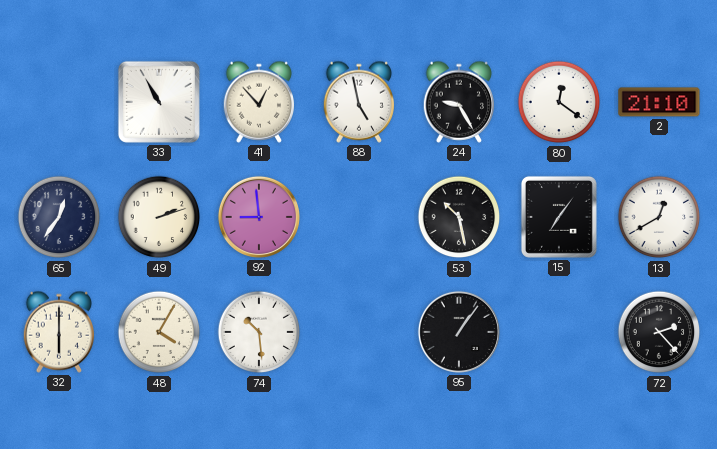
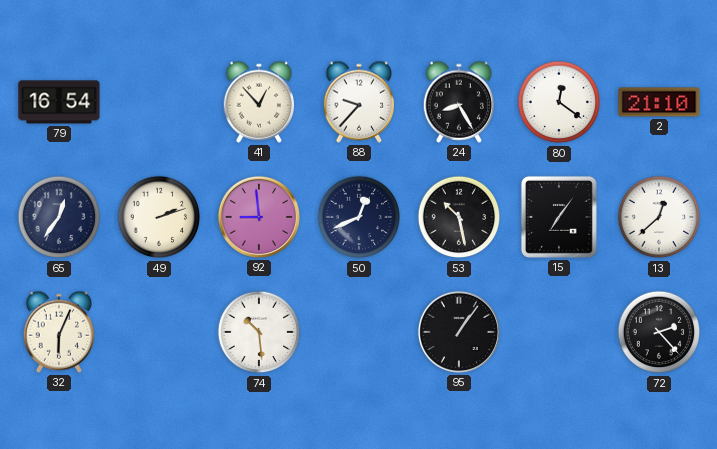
79: none -> 16:54
33: 10:55 -> none
88: 4:58 -> 9:37
24: 9:25 -> 8:25
50: none -> 12:41
13: 12:40 -> 12:38
32: 6:00 -> 6:04
48: 4:05 -> none
